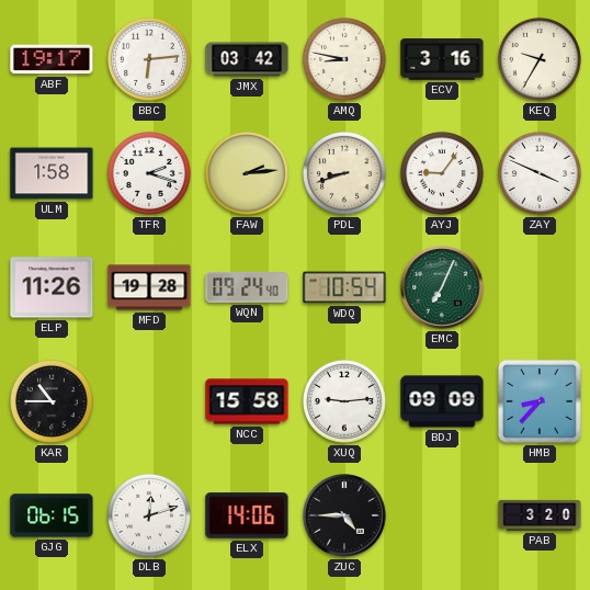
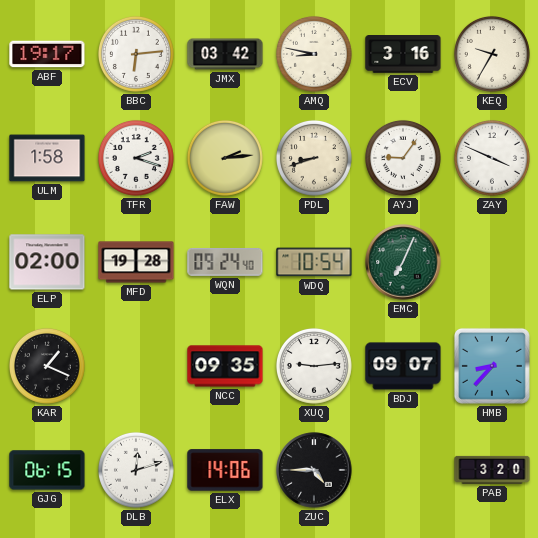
ELP: 11:26 -> 02:00
KAR: 10:45 -> 1:19
NCC: 15:58 -> 09:35
BDJ: 09:09 -> 09:07
